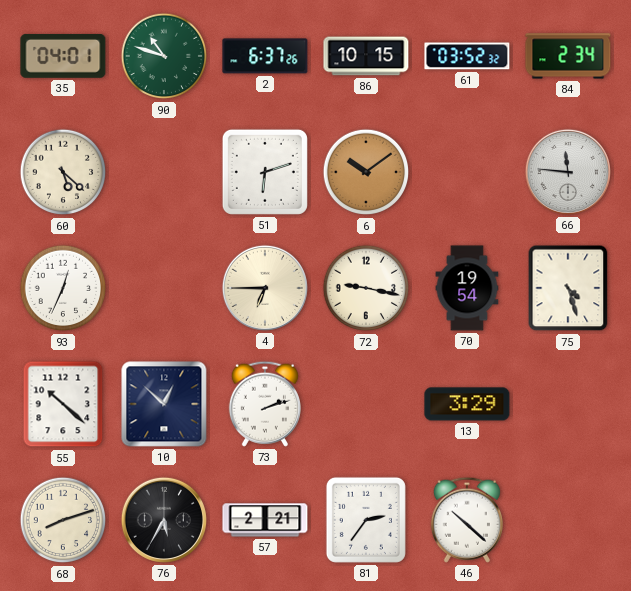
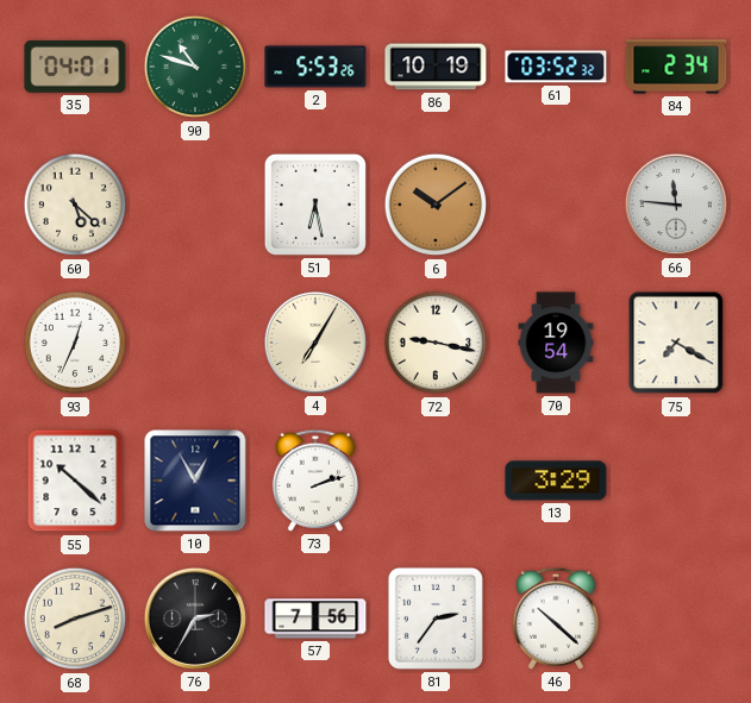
2: 6:37 -> 5:53
86: 10:15 -> 10:19
51: 6:12 -> 6:28
4: 6:45 -> 7:05
75: 4:27 -> 7:20
10: 12:52 -> 12:55
76: 5:35 -> 2:35
57: 2:21 -> 7:56
